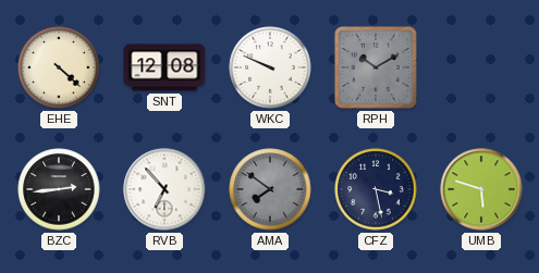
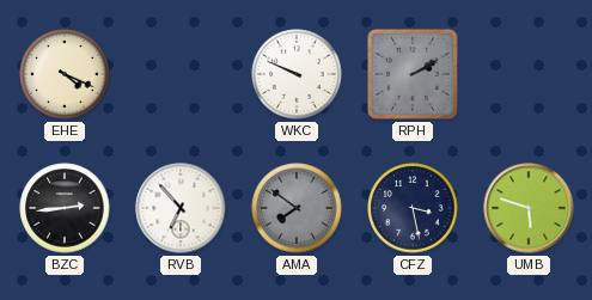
EHE: 4:22 -> 4:19
SNT: 12:08 -> none
RPH: 10:10 -> 2:10
